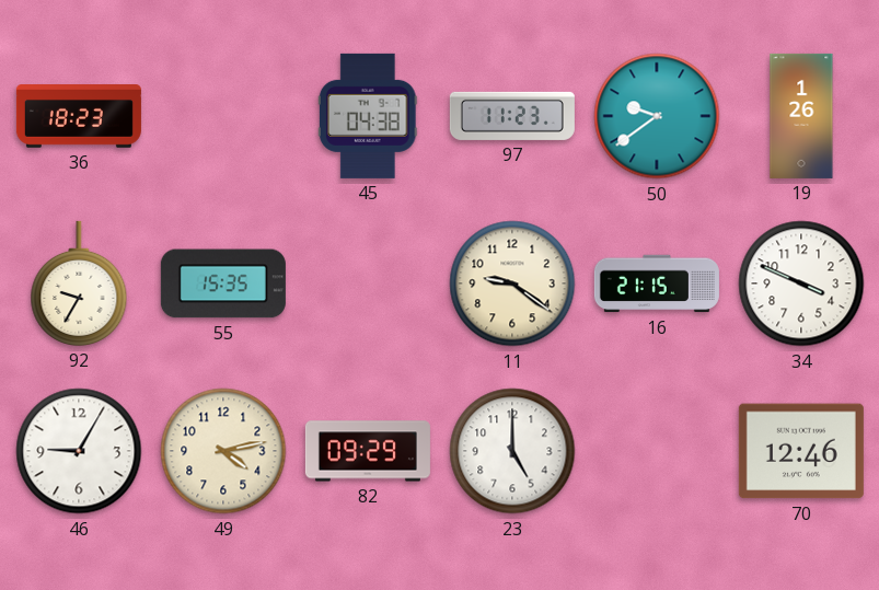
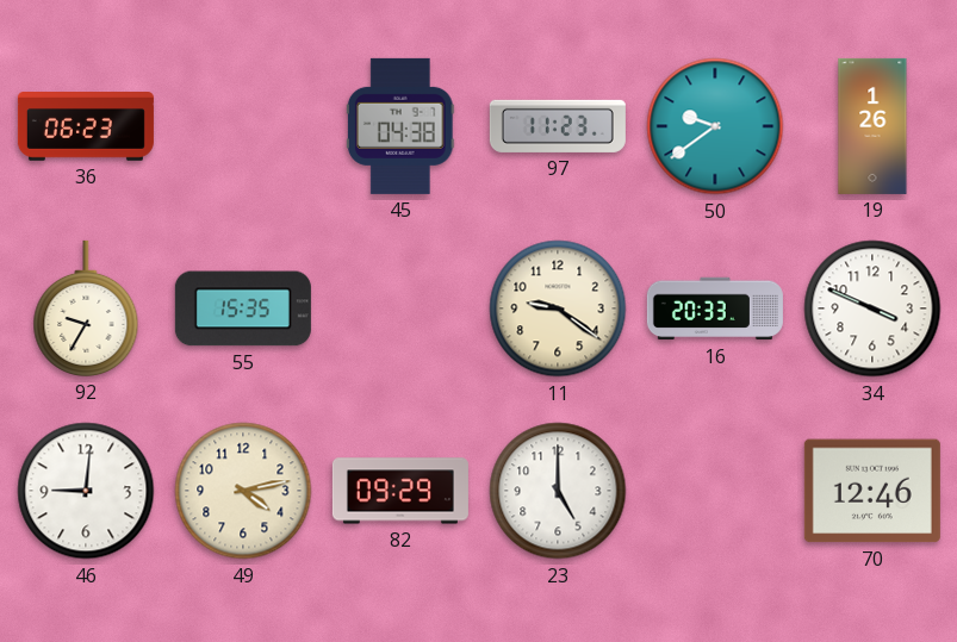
36: 18:23 -> 06:23
16: 21:15 -> 20:33
46: 9:05 -> 9:01
